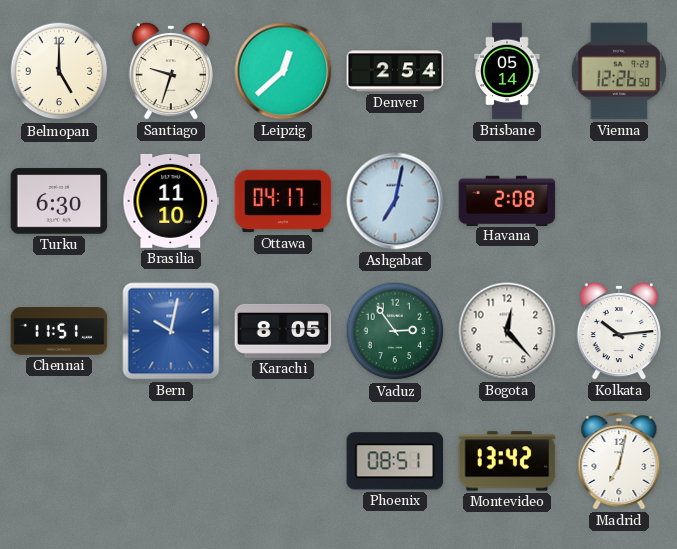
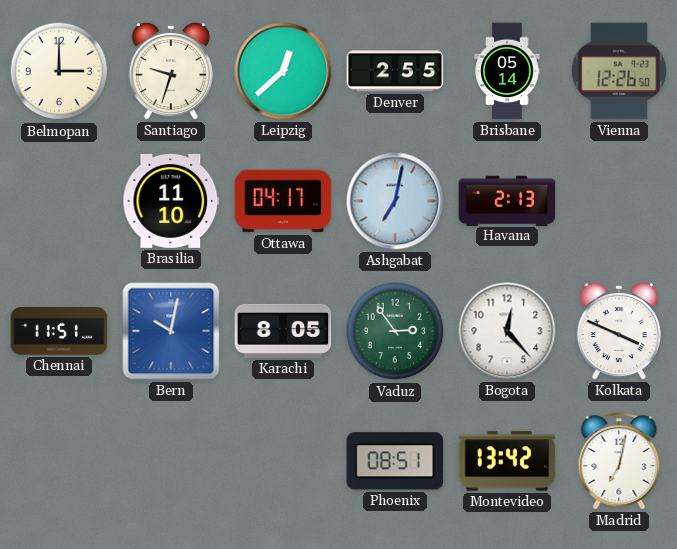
Belmopan: 5:00 -> 3:00
Denver: 2:54 -> 2:55
Turku: 6:30 -> none
Havana: 2:08 -> 2:13
Kolkata: 10:14 -> 3:49
